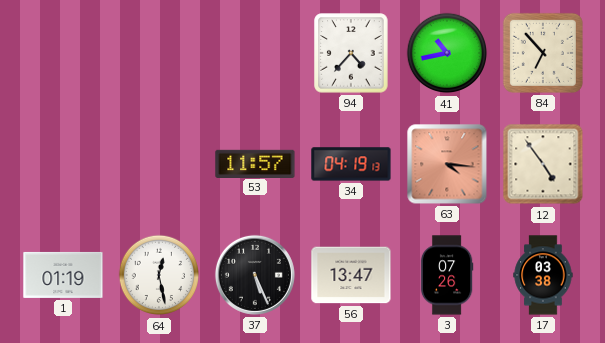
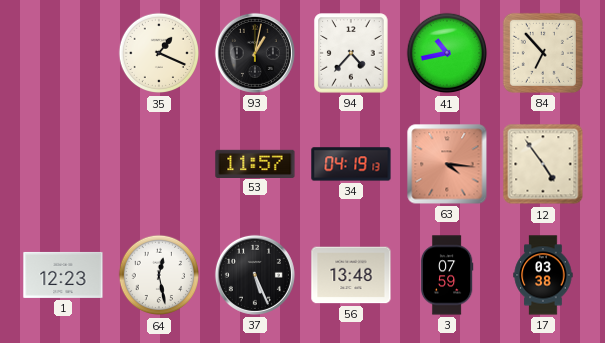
35: none -> 1:19
93: none -> 1:02
1: 01:19 -> 12:23
56: 13:47 -> 13:48
3: 07:26 -> 07:59
